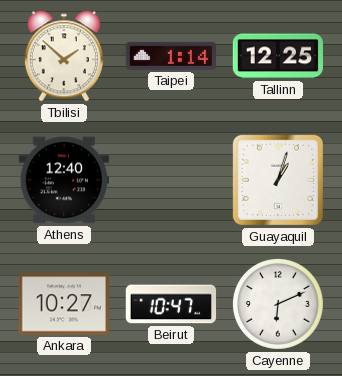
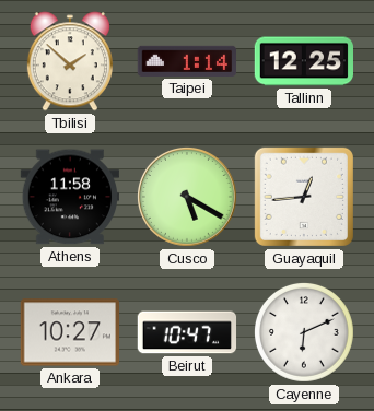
Athens: 12:40 -> 11:58
Cusco: none -> 5:20
Guayaquil: 1:03 -> 12:44
